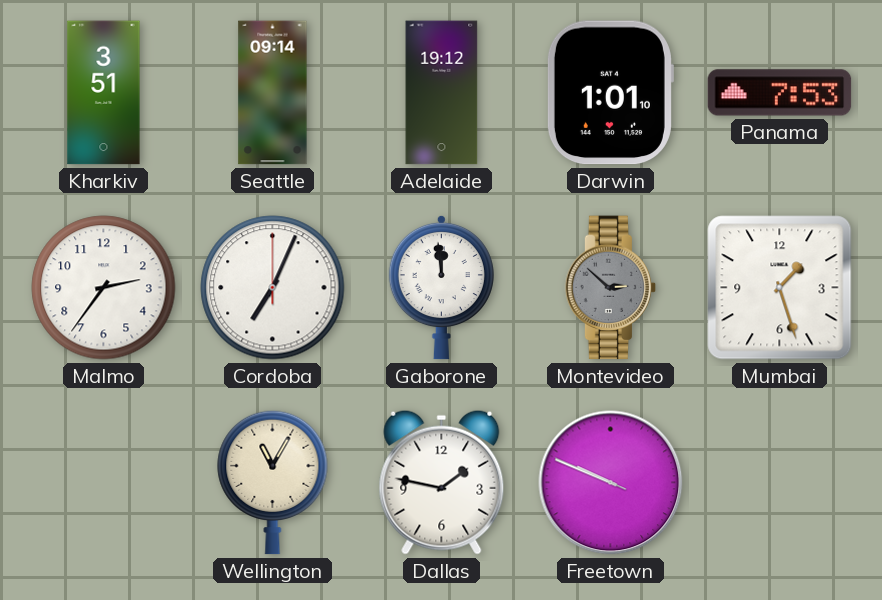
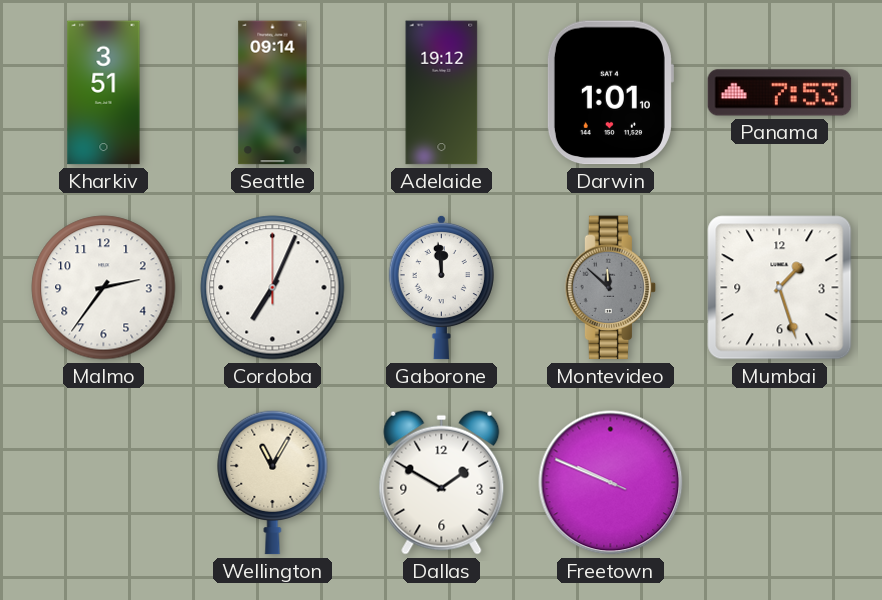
Montevideo: 2:52 -> 11:52
Dallas: 1:47 -> 1:50
